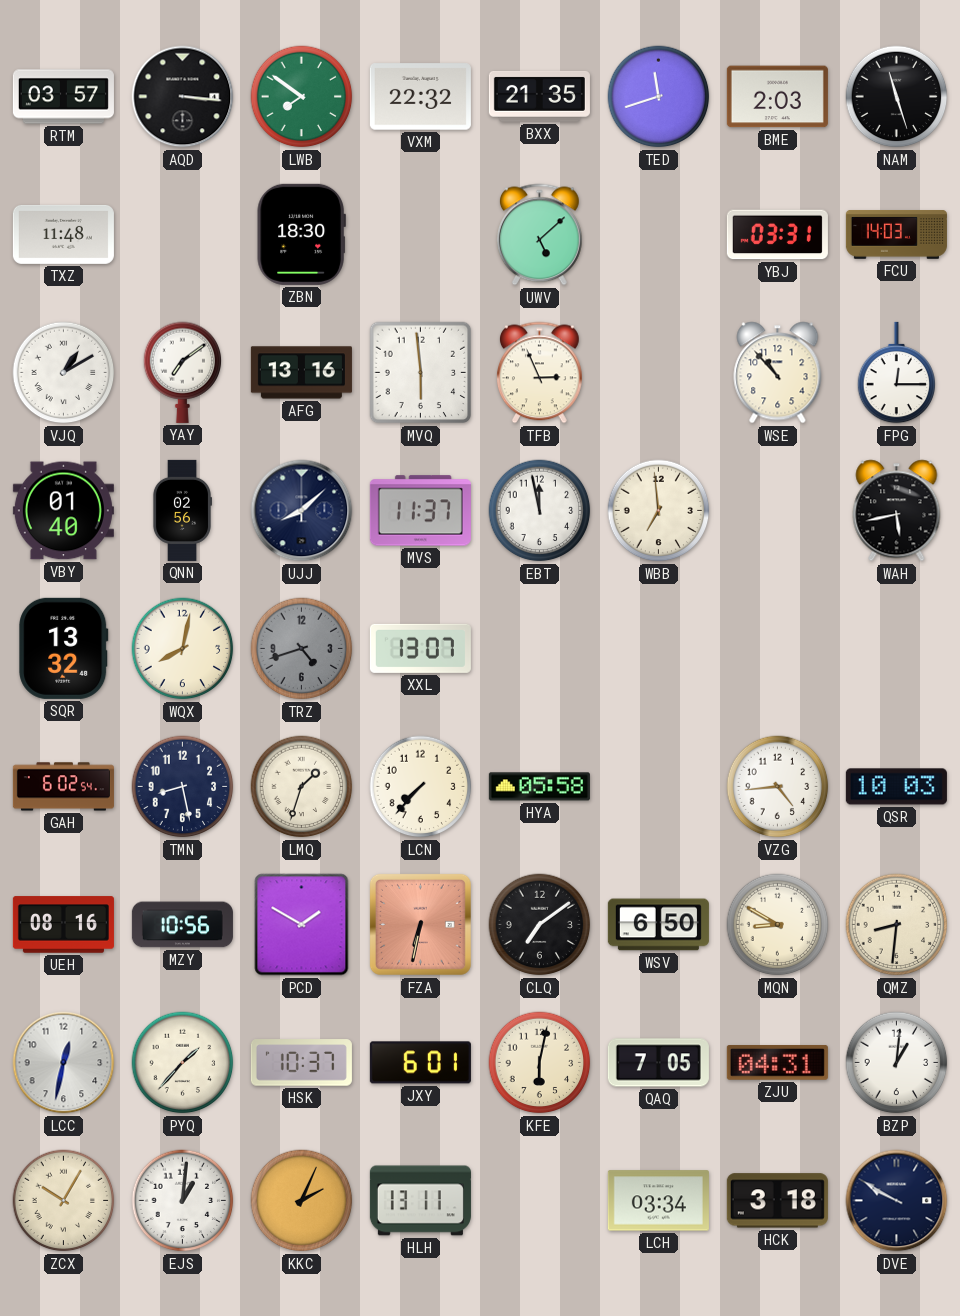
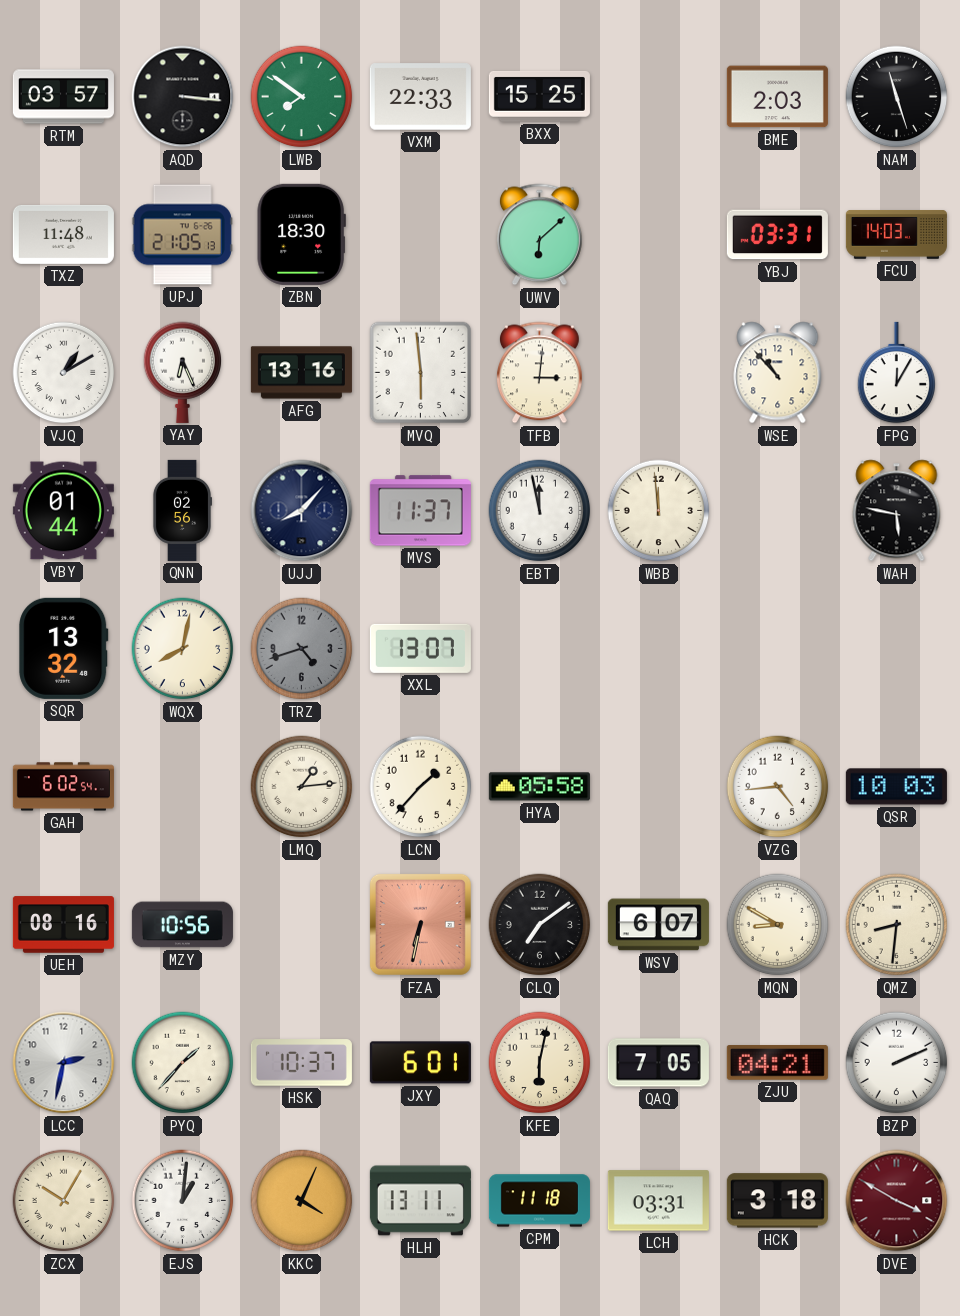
VXM: 22:32 -> 22:33
BXX: 21:35 -> 15:25
TED: 11:42 -> none
UPJ: none -> 21:05
UWV: 5:08 -> 6:08
YAY: 7:09 -> 6:26
TFB: 2:56 -> 3:01
FPG: 12:15 -> 12:05
VBY: 01:40 -> 01:44
UJJ: 8:08 -> 8:07
WBB: 6:59 -> 11:59
WAH: 5:43 -> 5:47
TMN: 8:28 -> none
LMQ: 1:33 -> 1:14
LCN: 7:37 -> 1:37
PCD: 1:50 -> none
WSV: 6:50 -> 6:07
LCC: 12:32 -> 2:32
ZJU: 04:31 -> 04:21
BZP: 1:01 -> 2:11
KKC: 2:04 -> 4:04
CPM: none -> 11:18
LCH: 03:34 -> 03:31
DVE: 9:50 -> 3:50
DVE dial: navy -> burgundy
